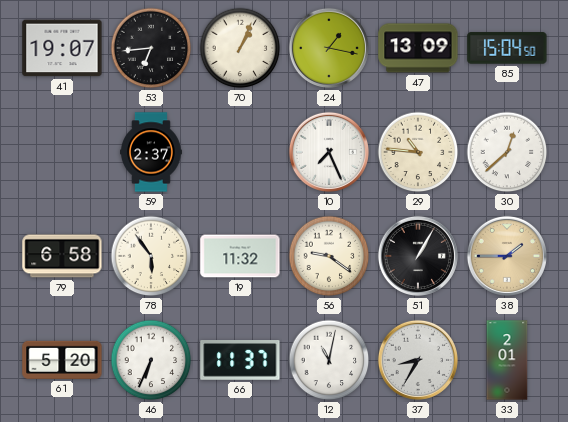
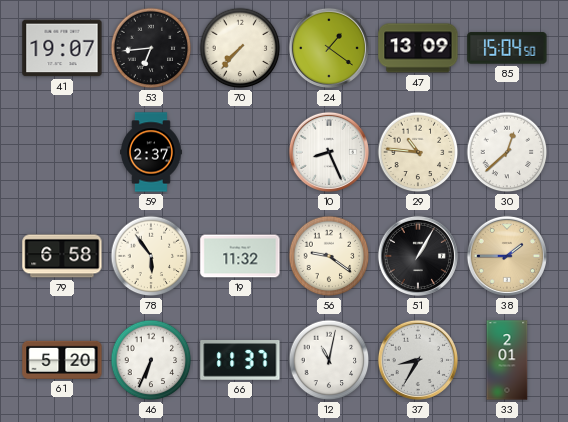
70: 1:04 -> 7:37
24: 1:17 -> 1:21
10: 7:26 -> 8:26
